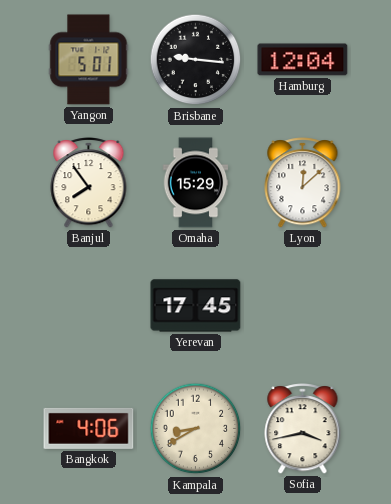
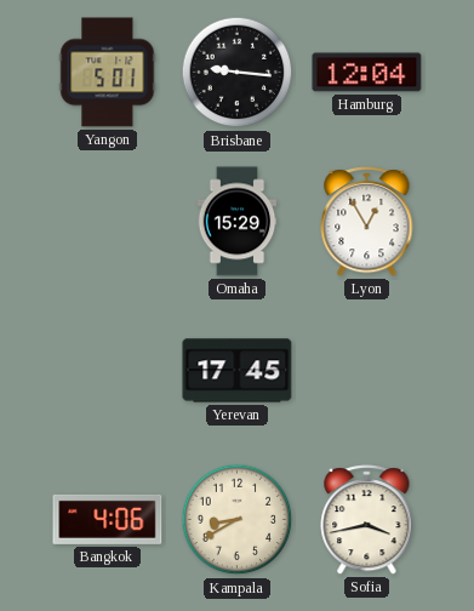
Banjul: 7:54 -> none
Lyon: 12:08 -> 12:55
